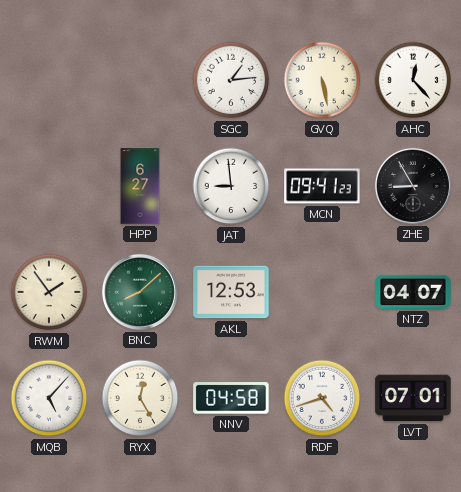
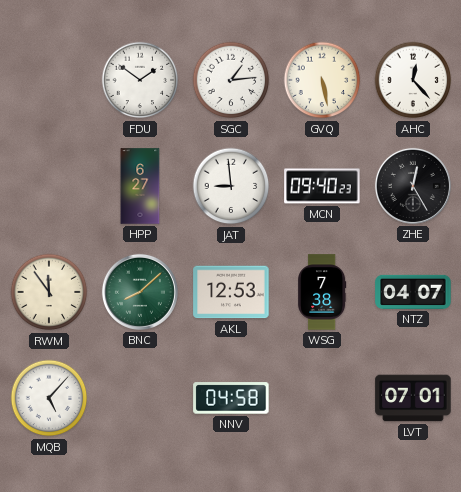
FDU: none -> 1:51
MCN: 09:41 -> 09:40
ZHE: 8:55 -> 12:25
RWM: 1:54 -> 11:54
WSG: none -> 7:38
RYX: 12:25 -> none
RDF: 4:42 -> none
